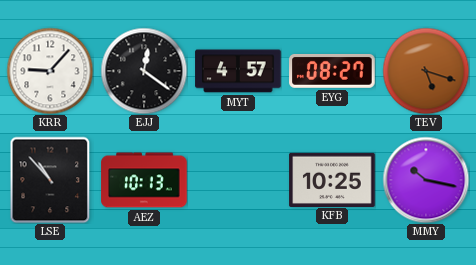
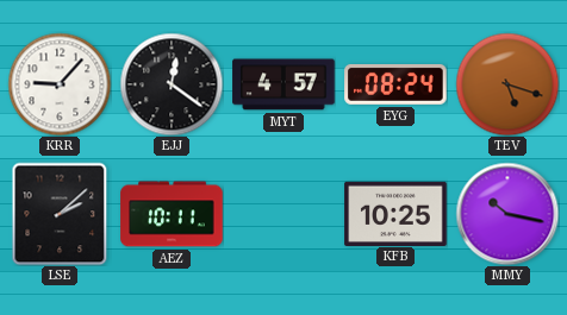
EYG: 08:27 -> 08:24
LSE: 10:53 -> 2:08
AEZ: 10:13 -> 10:11
